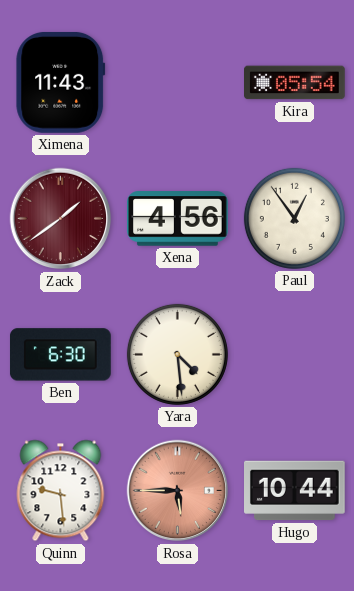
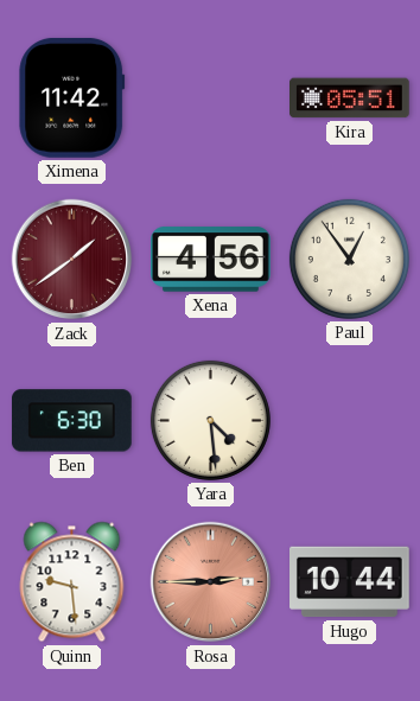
Ximena: 11:43 -> 11:42
Kira: 05:54 -> 05:51
Rosa: 5:45 -> 2:45
